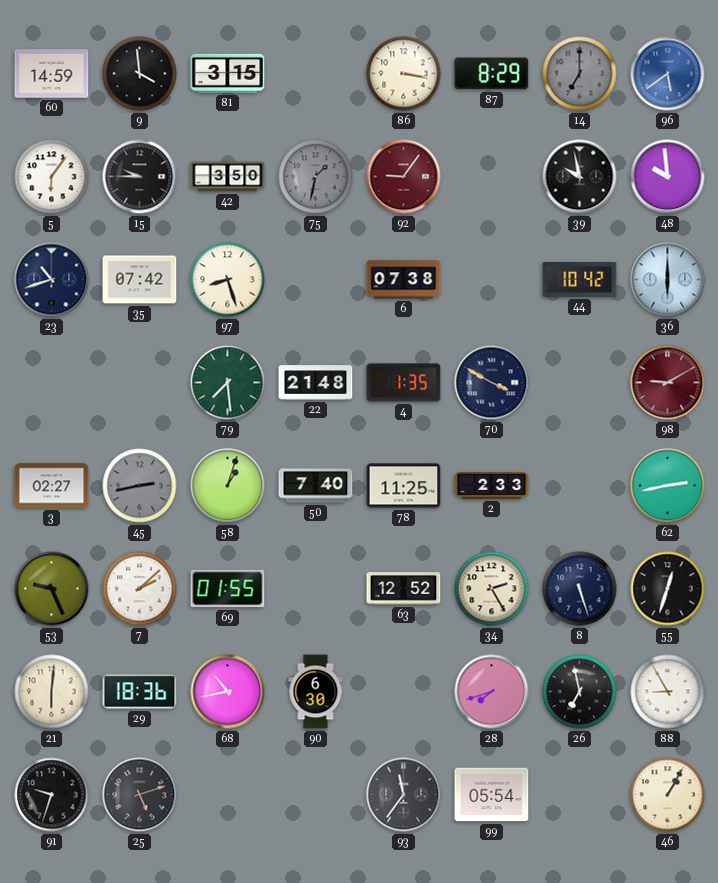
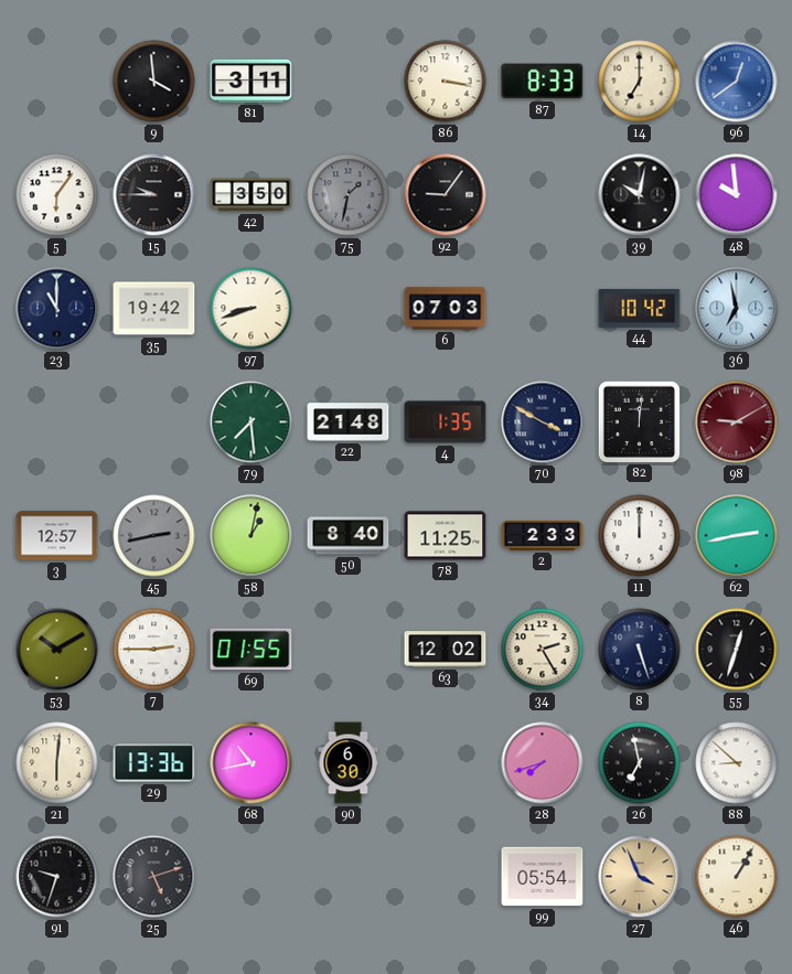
60: 14:59 -> none
81: 3:15 -> 3:11
87: 8:29 -> 8:33
14 dial: grey -> cream
96: 5:39 -> 12:39
92 dial: burgundy -> black
39: 9:58 -> 10:02
23: 10:42 -> 11:00
35: 07:42 -> 19:42
97: 8:27 -> 8:42
6: 07:38 -> 07:03
36: 6:00 -> 6:58
82: none -> 12:01
3: 02:27 -> 12:57
58: 1:03 -> 1:02
50: 7:40 -> 8:40
11: none -> 12:00
53: 9:26 -> 10:10
7: 2:08 -> 2:45
63: 12:52 -> 12:02
29: 18:36 -> 13:36
88: 8:55 -> 8:52
93: 11:36 -> none
27: none -> 3:56
